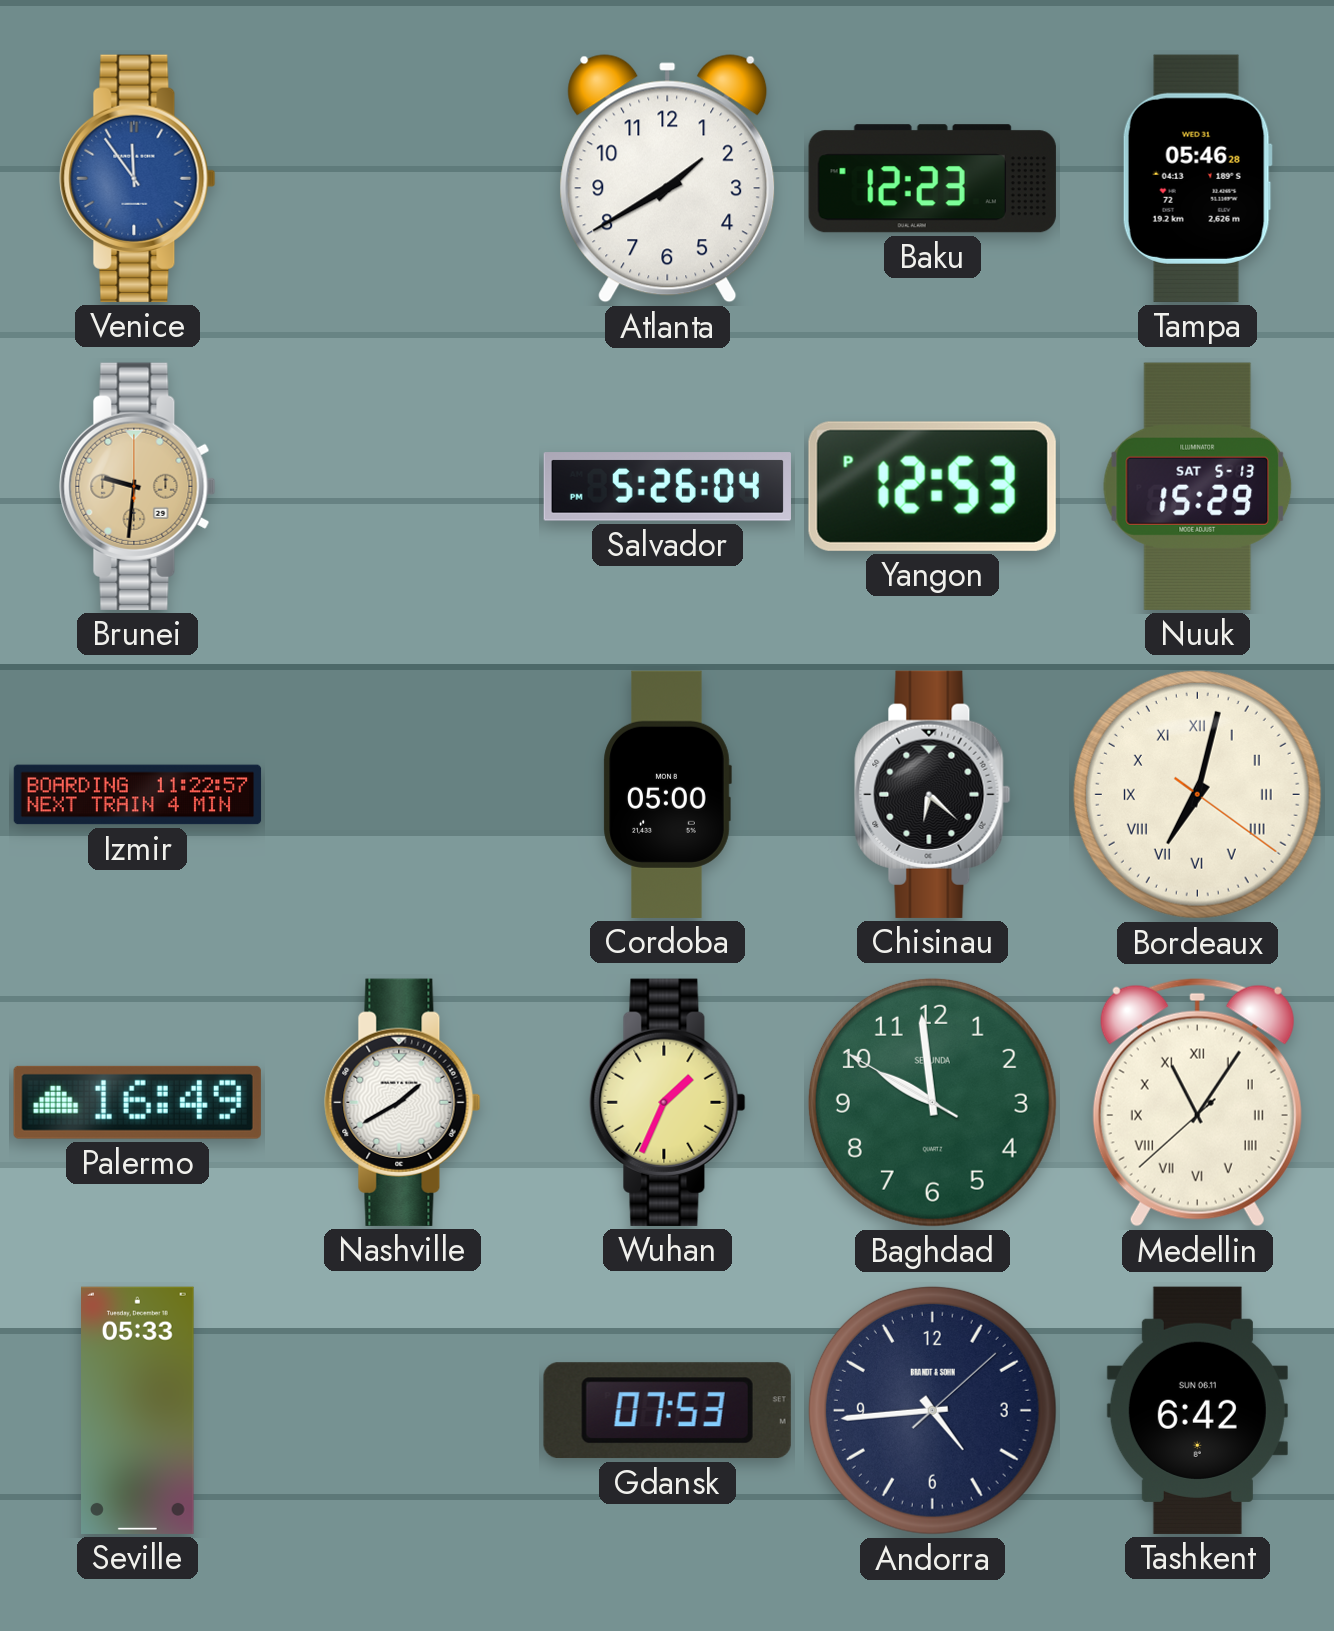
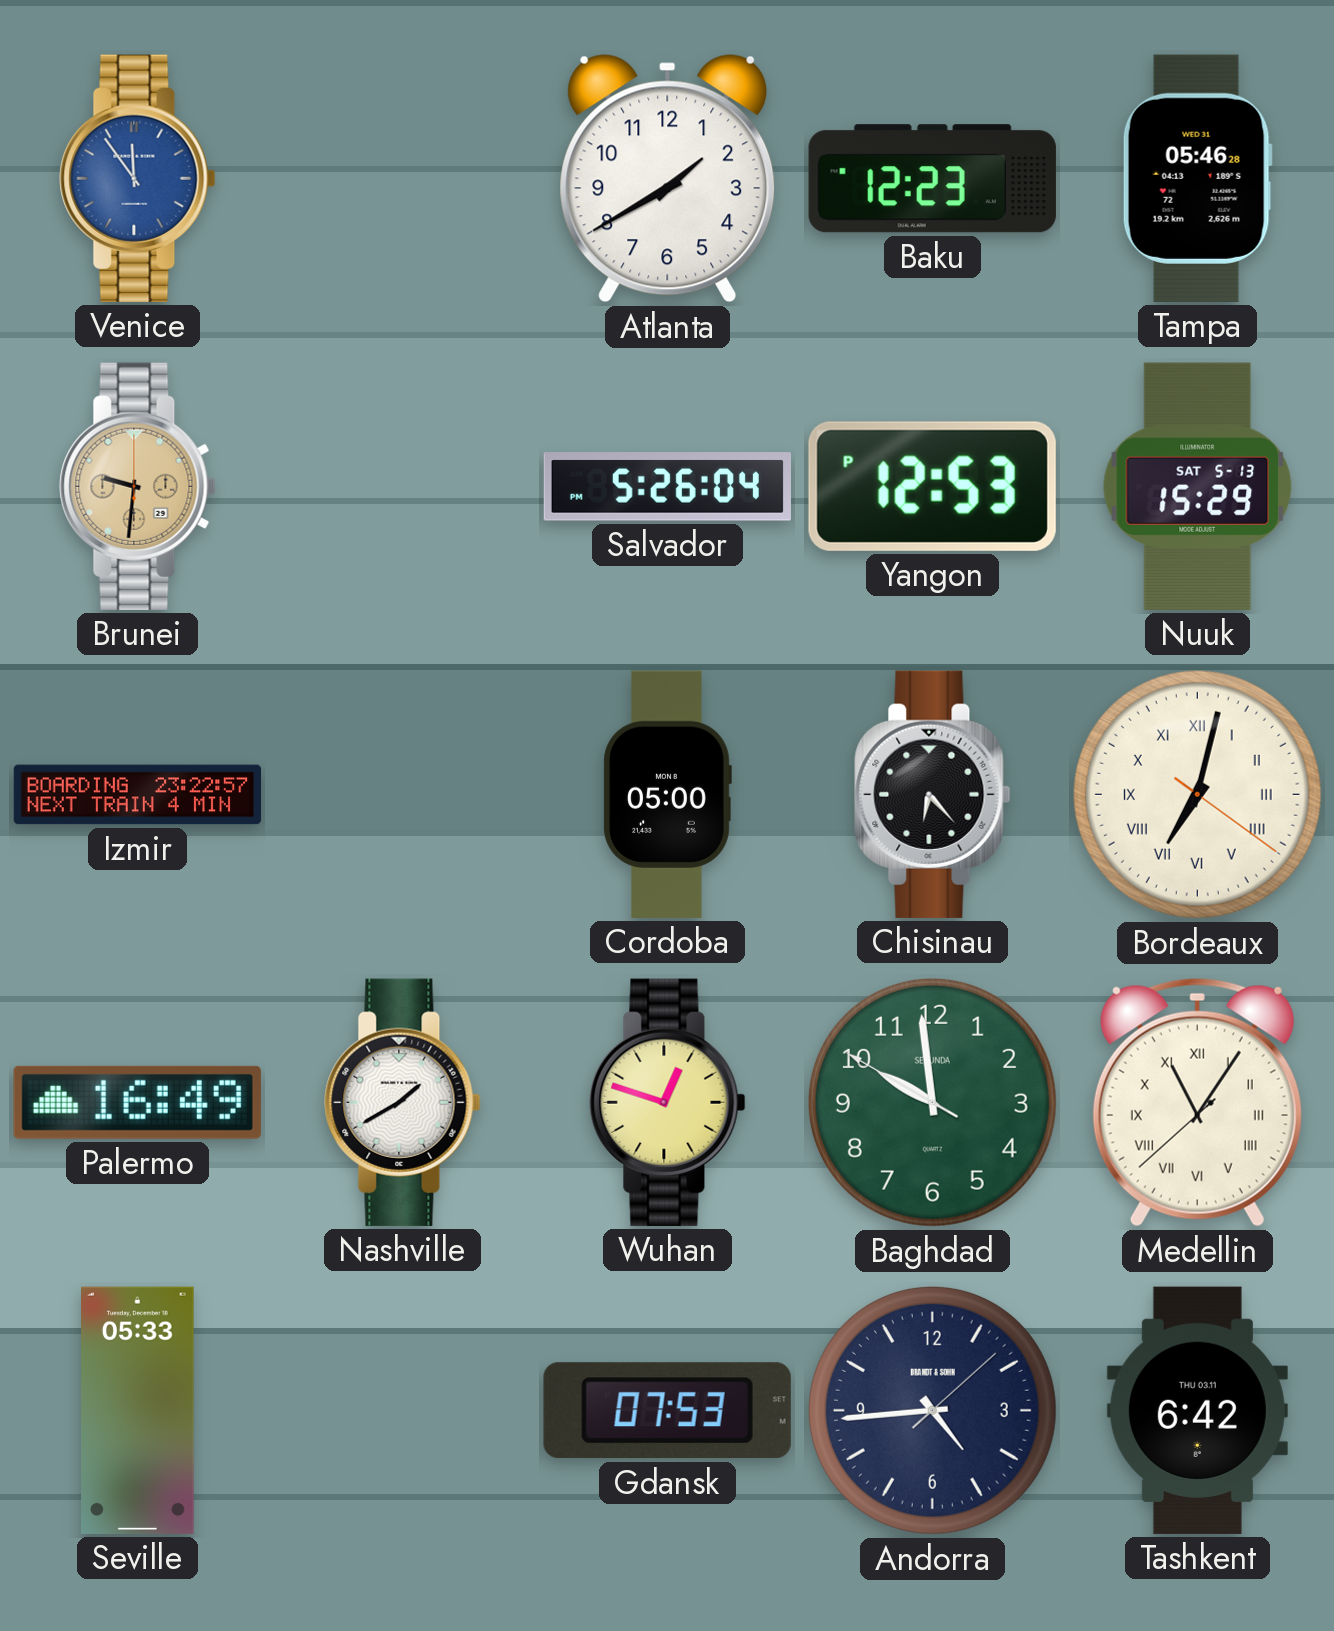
Izmir: 11:22 -> 23:22
Chisinau: 6:22 -> 6:23
Wuhan: 1:34 -> 12:48
Tashkent date: SUN 06.11 -> THU 03.11
